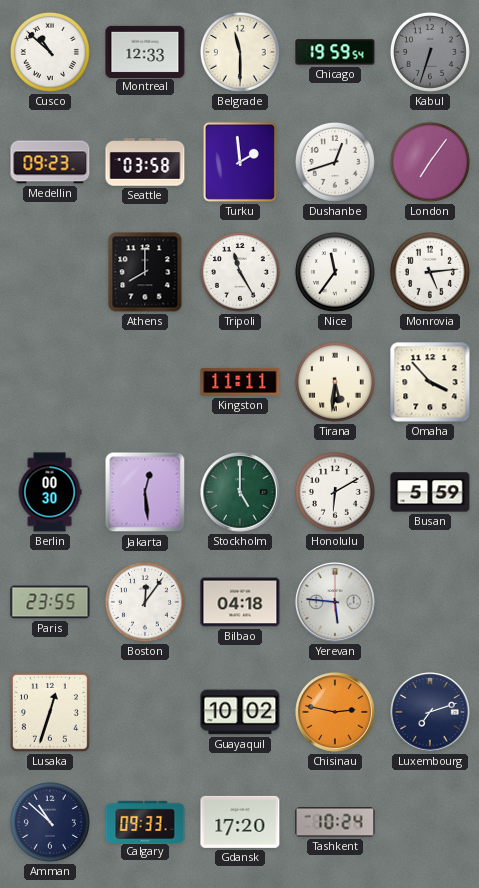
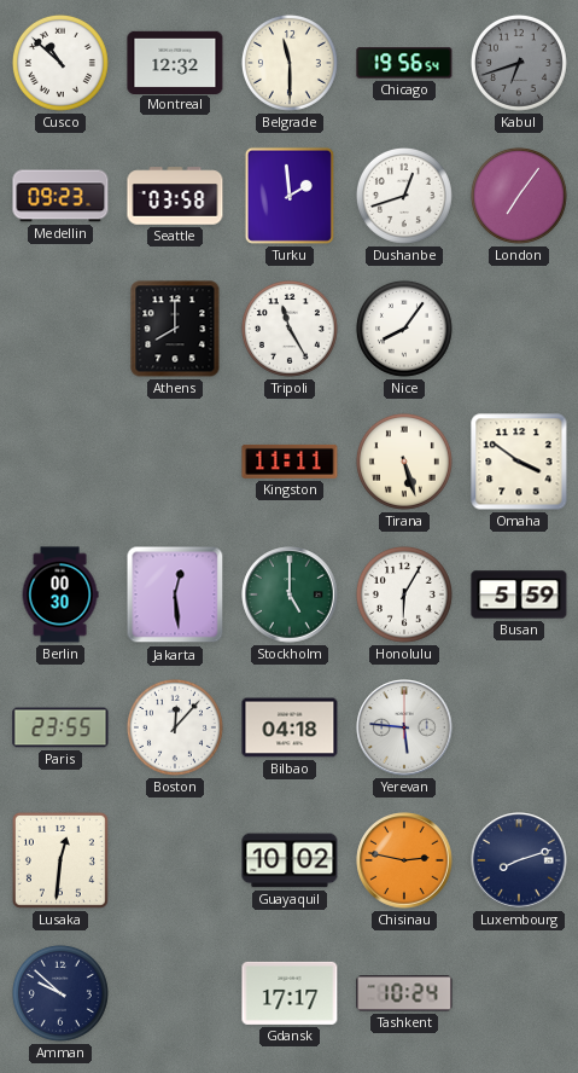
Montreal: 12:33 -> 12:32
Chicago: 19:59 -> 19:56
Kabul: 6:33 -> 6:42
Nice: 11:36 -> 8:06
Monrovia: 5:14 -> none
Tirana: 5:31 -> 5:27
Omaha: 3:53 -> 3:51
Honolulu: 6:10 -> 6:05
Boston: 12:06 -> 12:07
Lusaka: 12:33 -> 12:31
Luxembourg: 7:12 -> 8:12
Amman: 10:52 -> 9:52
Calgary: 09:33 -> none
Gdansk: 17:20 -> 17:17
